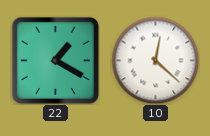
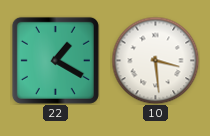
10: 12:22 -> 3:29
